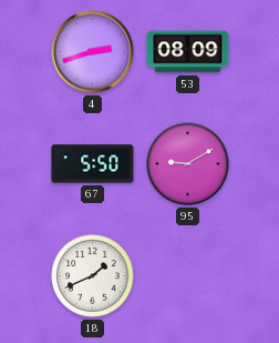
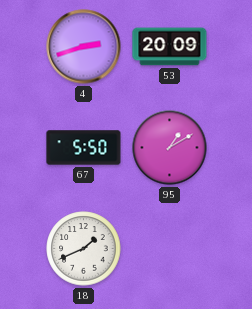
53: 08:09 -> 20:09
95: 9:10 -> 1:10
